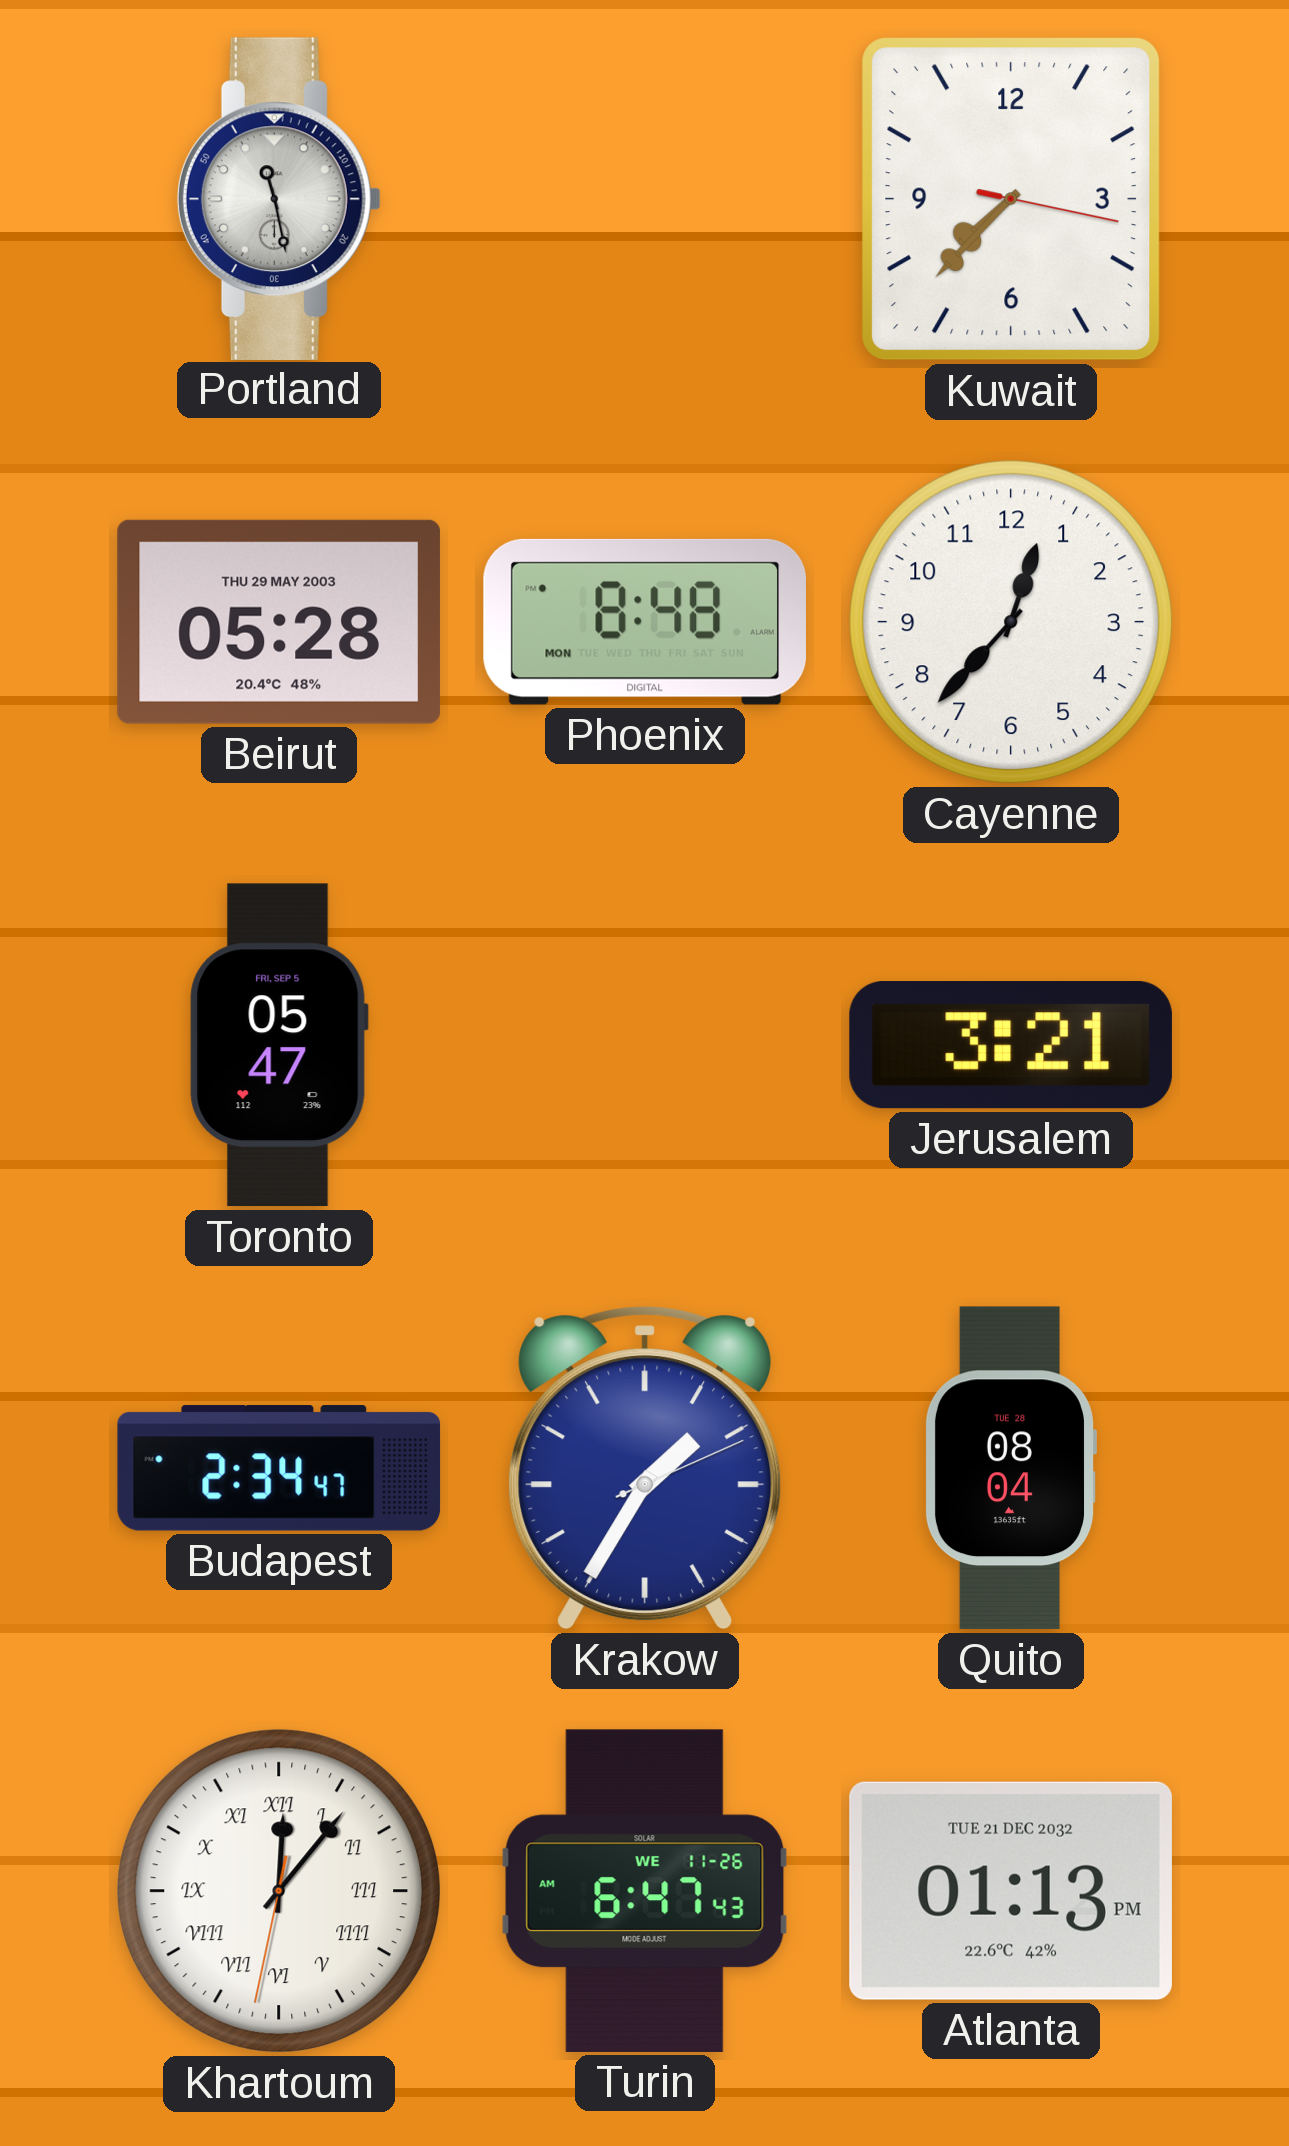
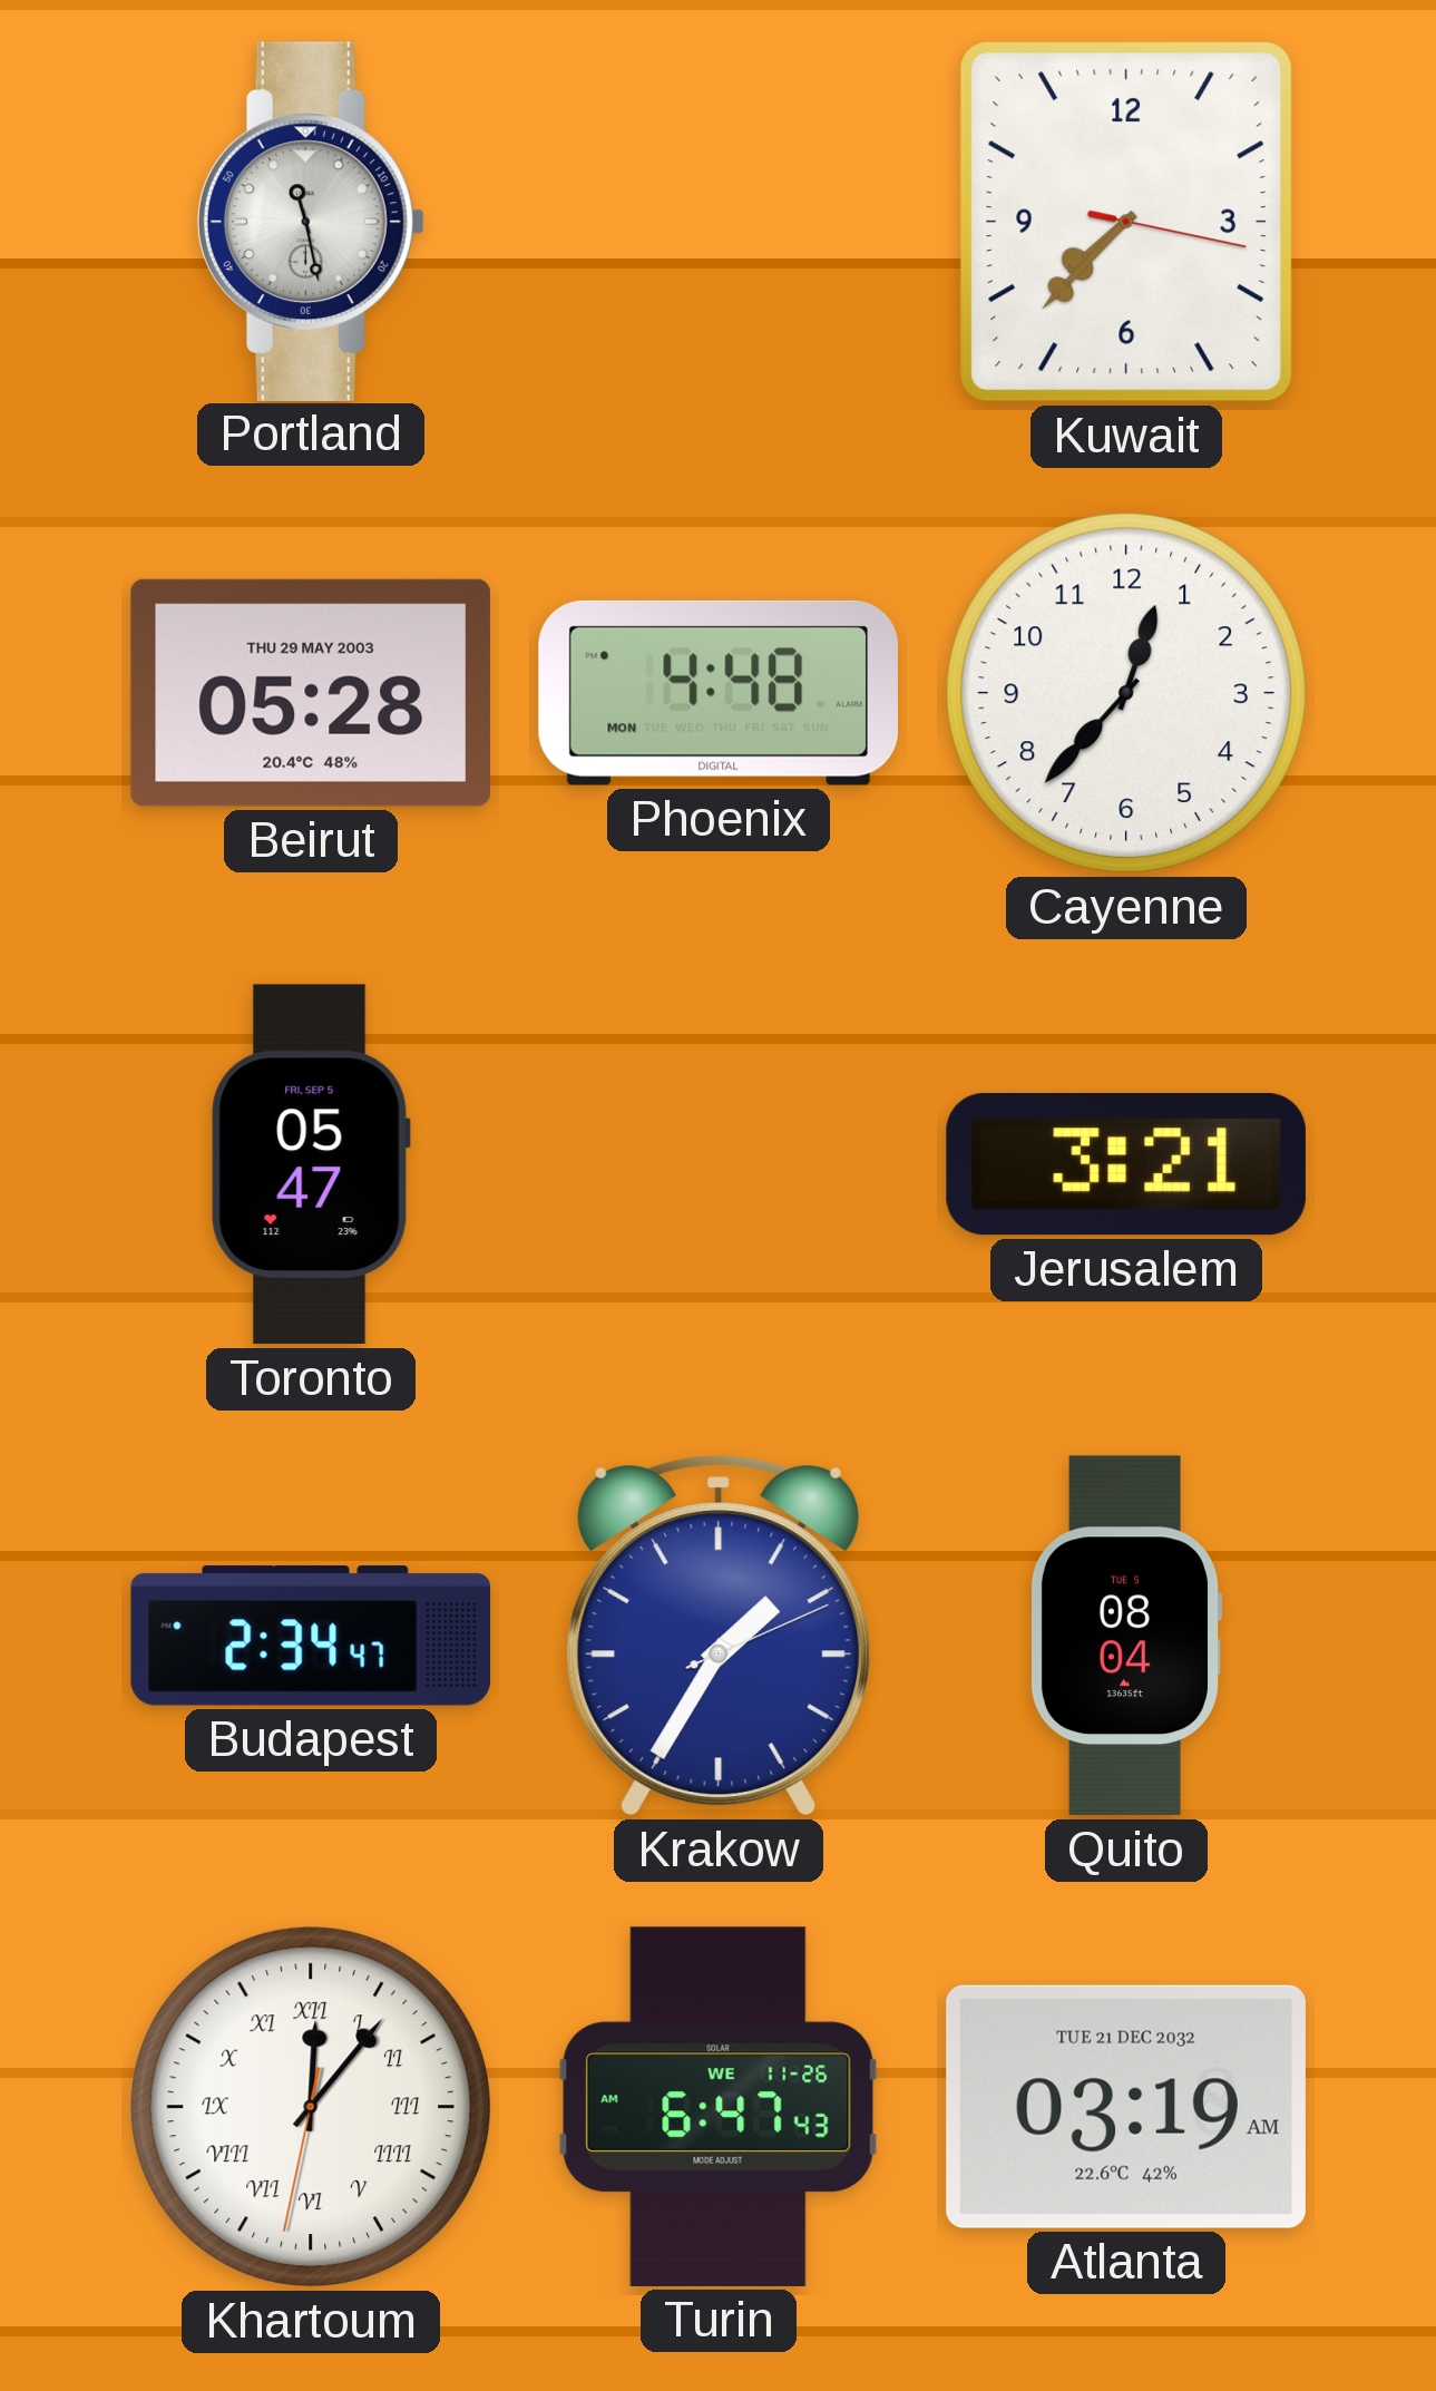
Phoenix: 8:48 -> 4:48
Quito date: TUE 28 -> TUE 5
Atlanta: 01:13 -> 03:19
